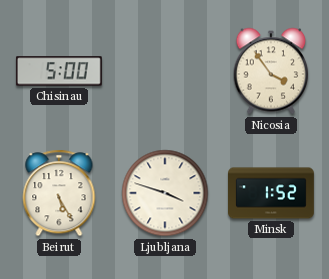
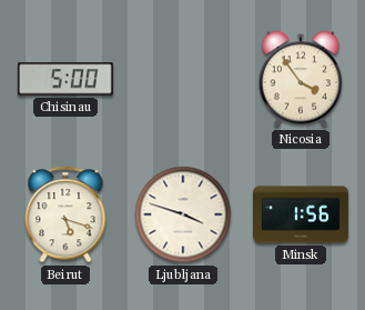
Beirut: 5:25 -> 5:18
Minsk: 1:52 -> 1:56
